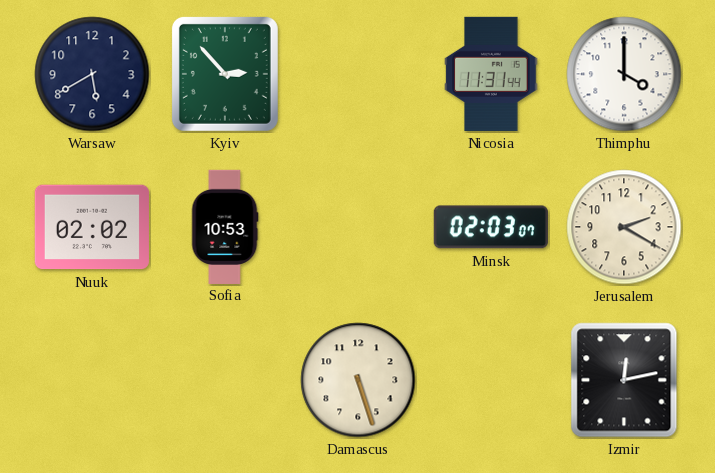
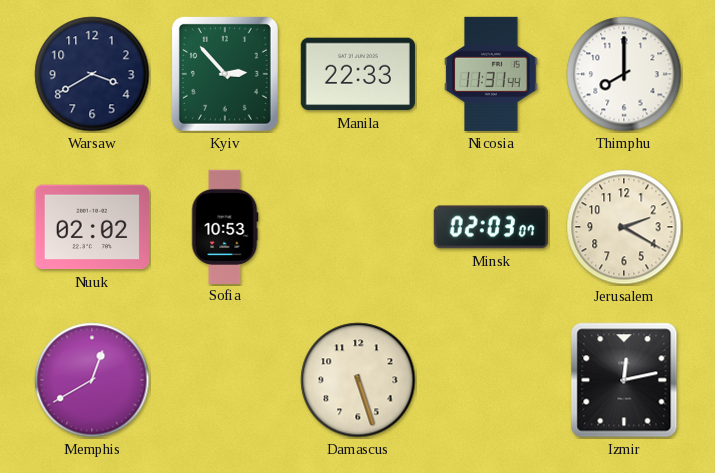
Warsaw: 5:40 -> 3:40
Manila: none -> 22:33
Thimphu: 4:00 -> 8:00
Memphis: none -> 12:40
